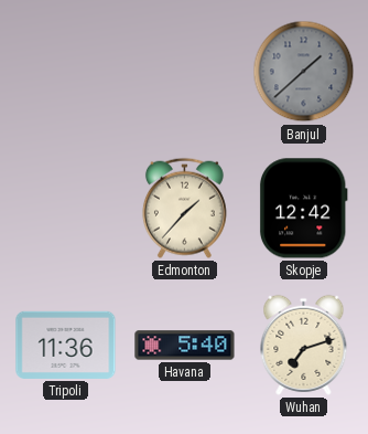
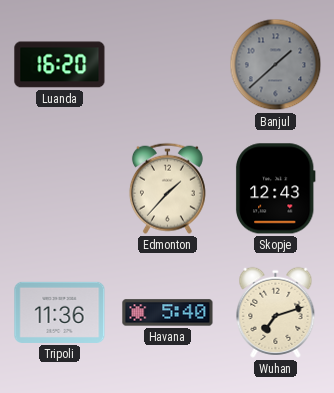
Luanda: none -> 16:20
Skopje: 12:42 -> 12:43
